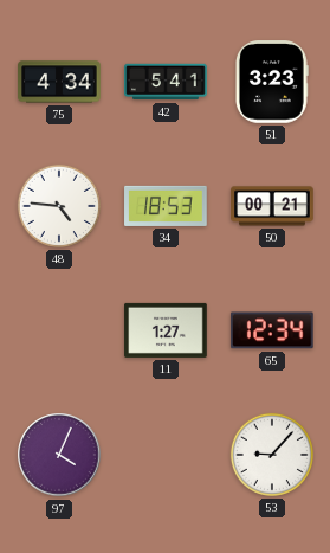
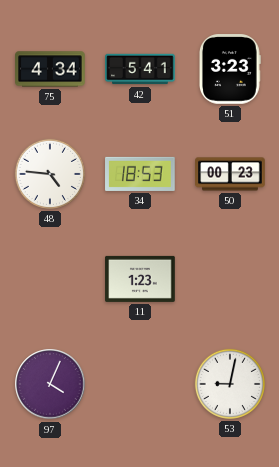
50: 00:21 -> 00:23
11: 1:27 -> 1:23
65: 12:34 -> none
53: 9:07 -> 9:02
